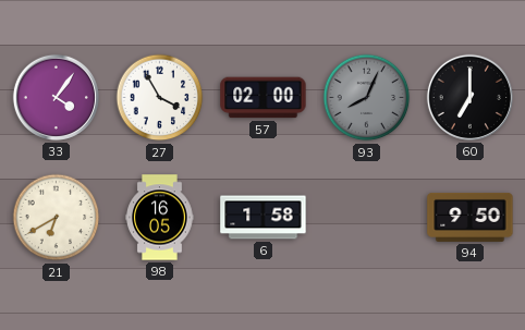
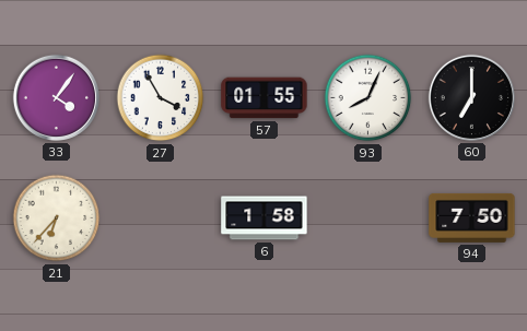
57: 02:00 -> 01:55
93 dial: grey -> white
21: 6:40 -> 6:37
98: 16:05 -> none
94: 9:50 -> 7:50
